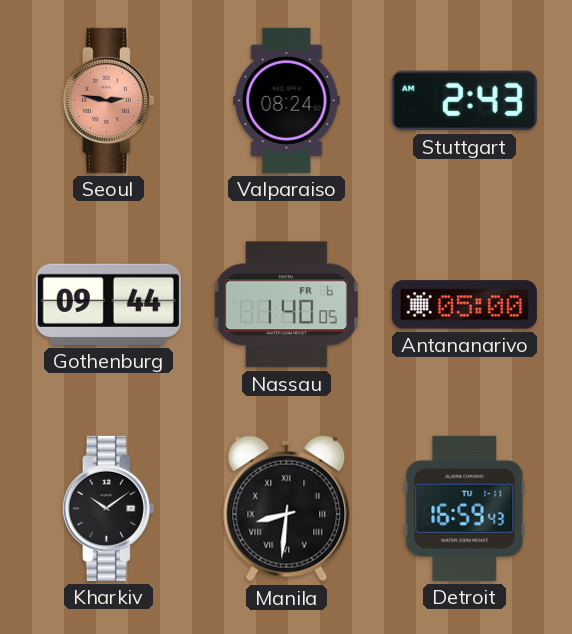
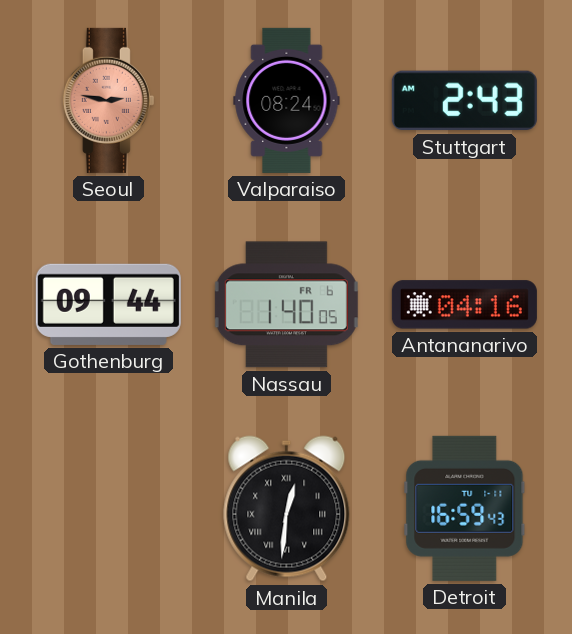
Antananarivo: 05:00 -> 04:16
Kharkiv: 10:09 -> none
Manila: 8:31 -> 12:31
